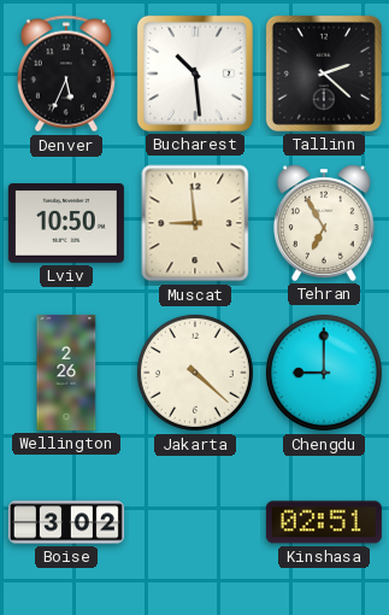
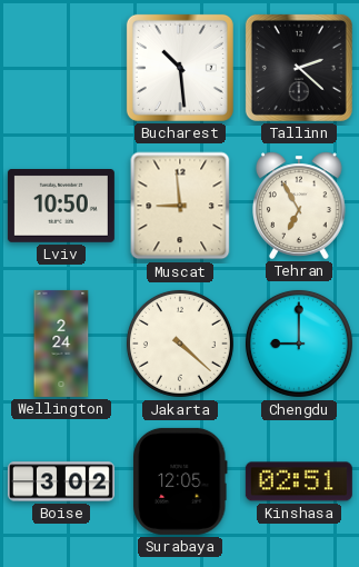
Denver: 5:34 -> none
Wellington: 2:26 -> 2:24
Surabaya: none -> 12:05
